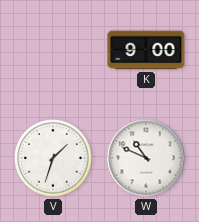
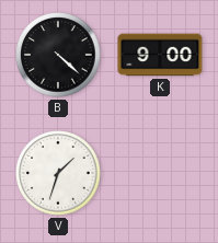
B: none -> 4:22
W: 10:49 -> none
